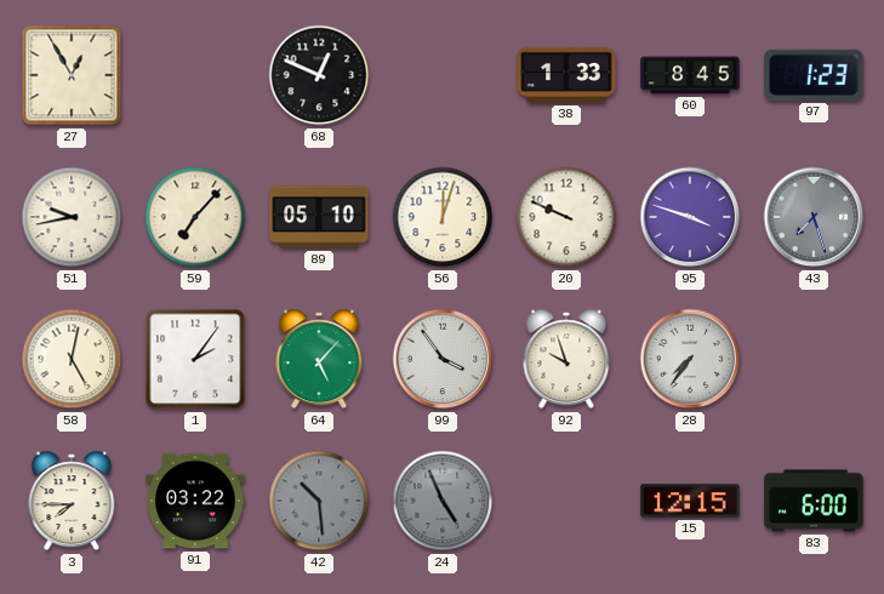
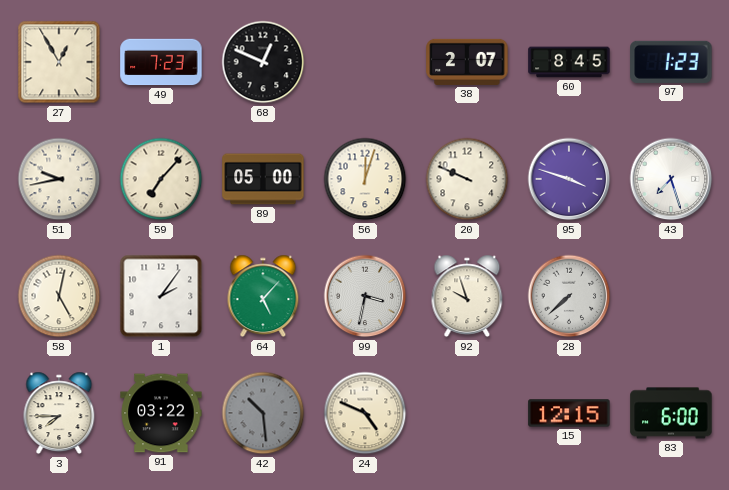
49: none -> 7:23
38: 1:33 -> 2:07
89: 05:10 -> 05:00
43 dial: grey -> white
99: 3:54 -> 3:32
28: 7:36 -> 7:38
24: 4:56 -> 4:49
24 dial: grey -> cream
